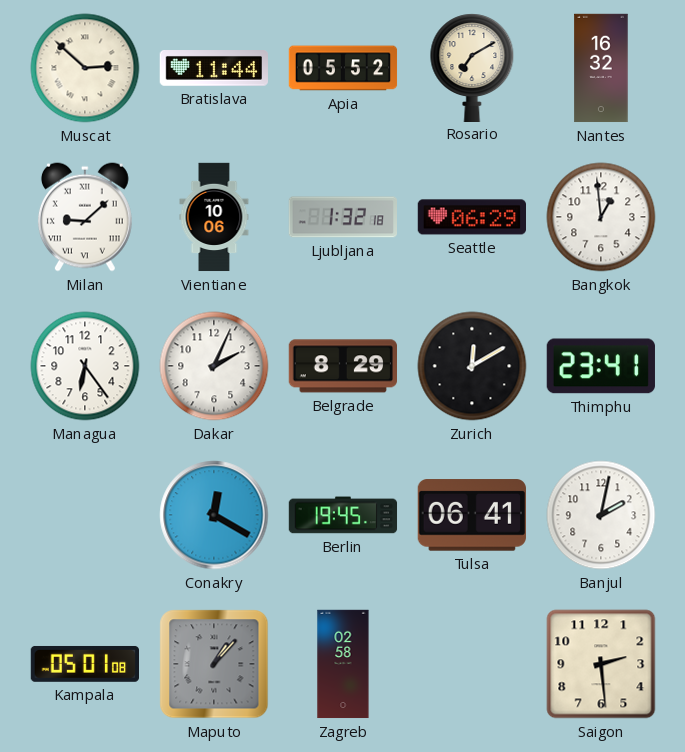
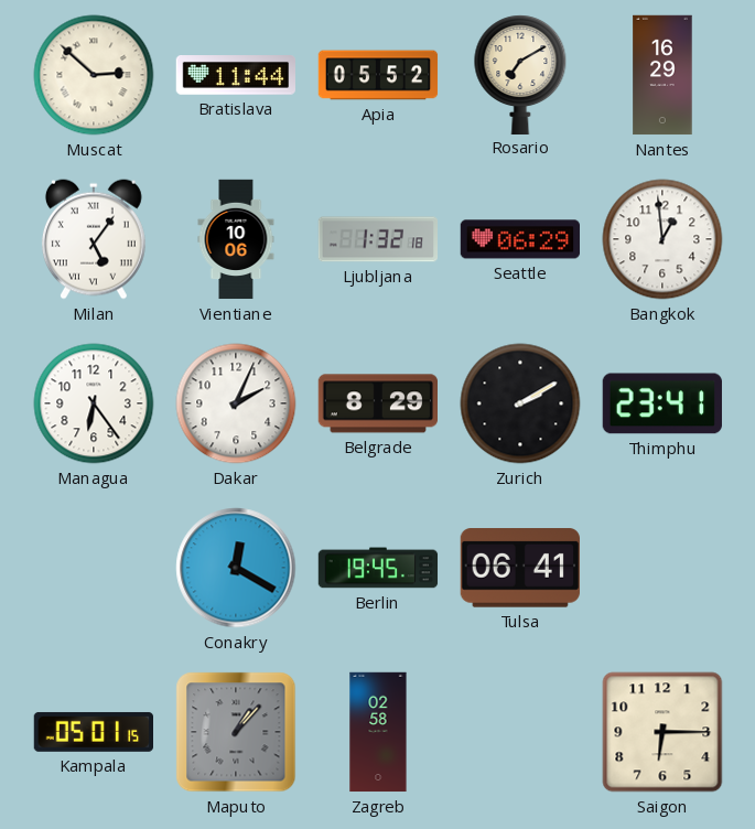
Nantes: 16:32 -> 16:29
Milan: 9:08 -> 5:06
Zurich: 12:10 -> 2:10
Banjul: 2:02 -> none
Kampala: 05:01:08 -> 05:01:15
Saigon: 2:29 -> 6:15
